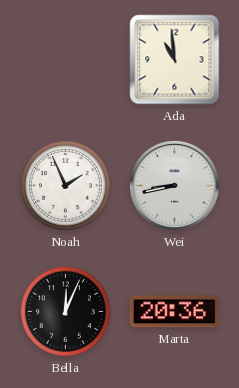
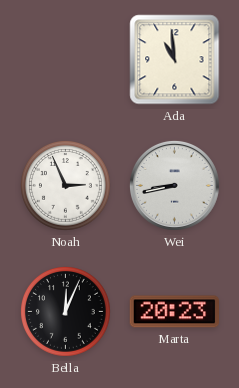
Noah: 1:56 -> 2:56
Marta: 20:36 -> 20:23
